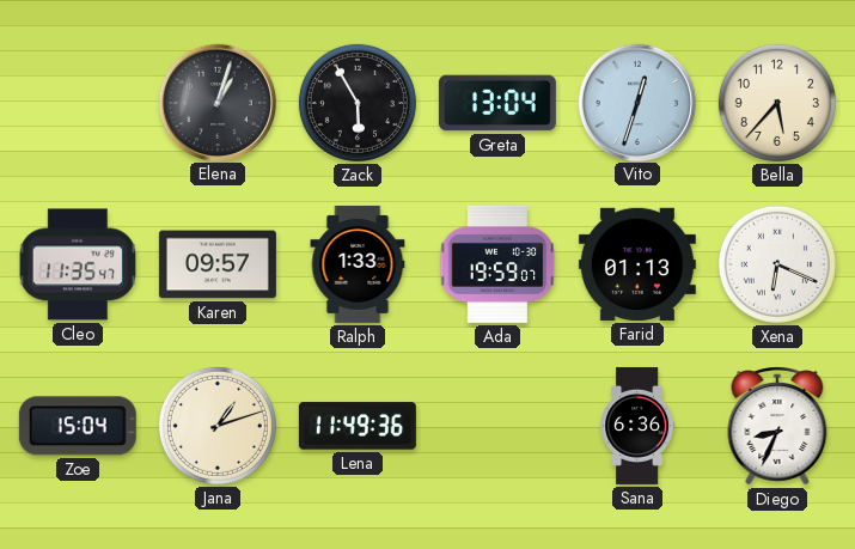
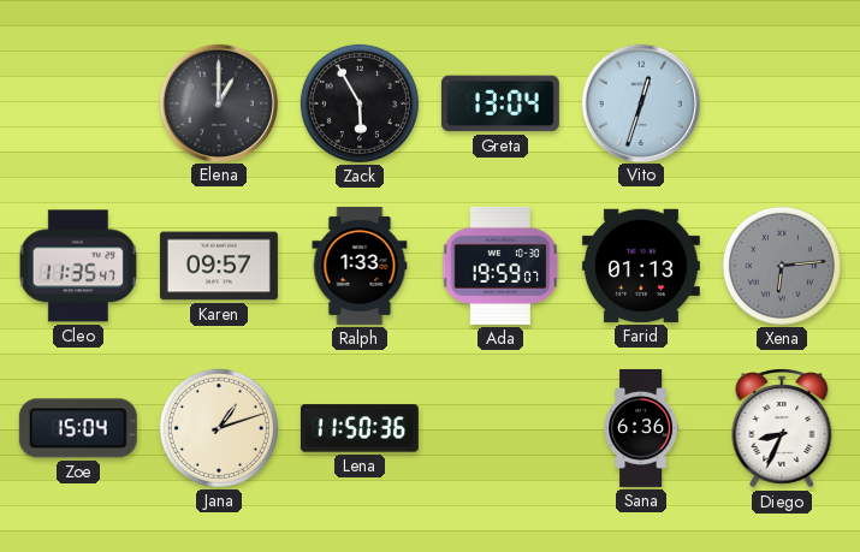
Elena: 1:03 -> 1:00
Bella: 5:37 -> none
Xena: 6:19 -> 6:14
Xena dial: white -> grey
Lena: 11:49 -> 11:50
